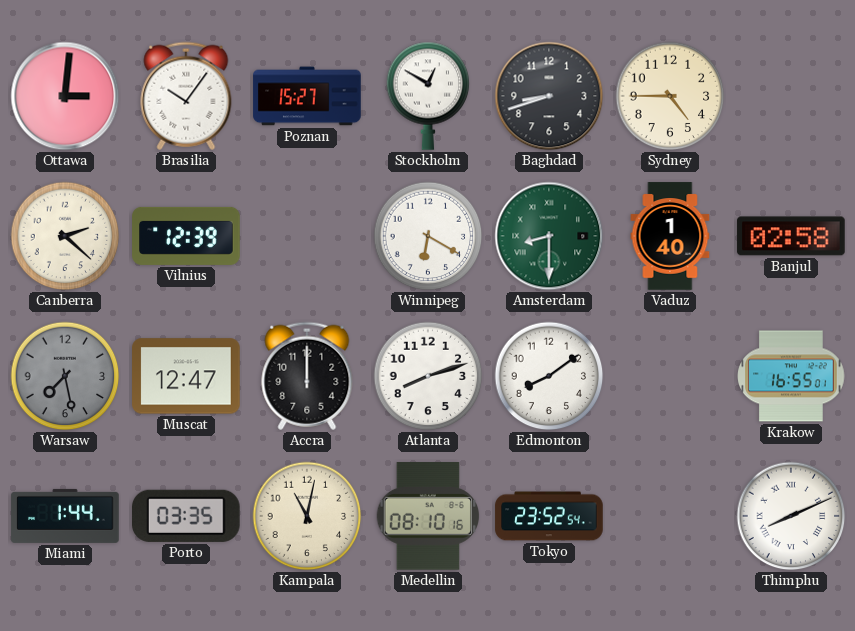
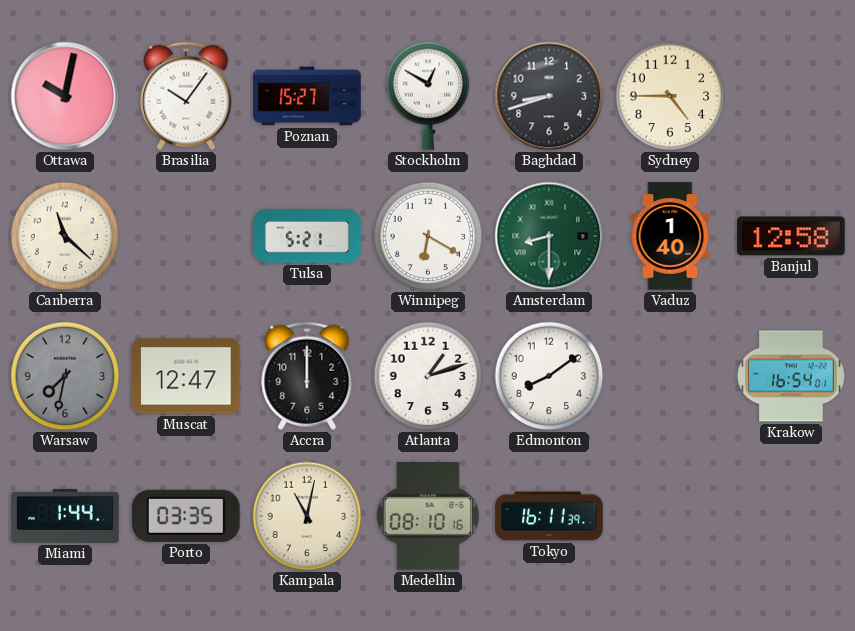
Ottawa: 3:01 -> 10:02
Canberra: 2:22 -> 11:22
Vilnius: 12:39 -> none
Tulsa: none -> 5:21
Banjul: 02:58 -> 12:58
Warsaw: 7:28 -> 7:32
Atlanta: 8:12 -> 1:12
Krakow: 16:55 -> 16:54
Tokyo: 23:52 -> 16:11
Thimphu: 8:11 -> none
